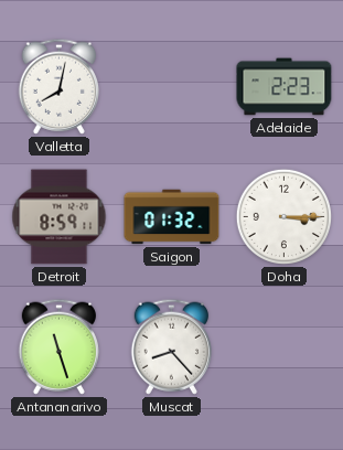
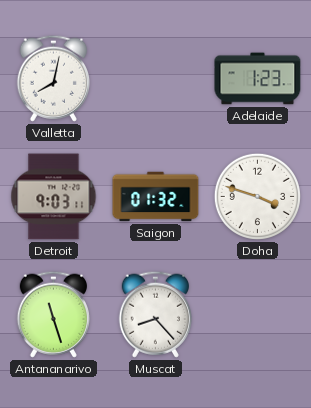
Adelaide: 2:23 -> 1:23
Detroit: 8:59 -> 9:03
Doha: 3:15 -> 3:48
